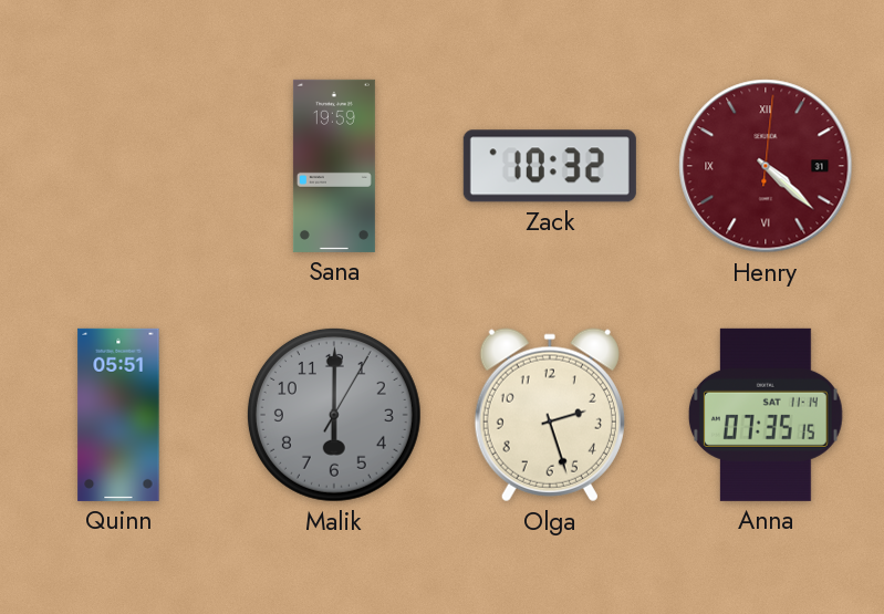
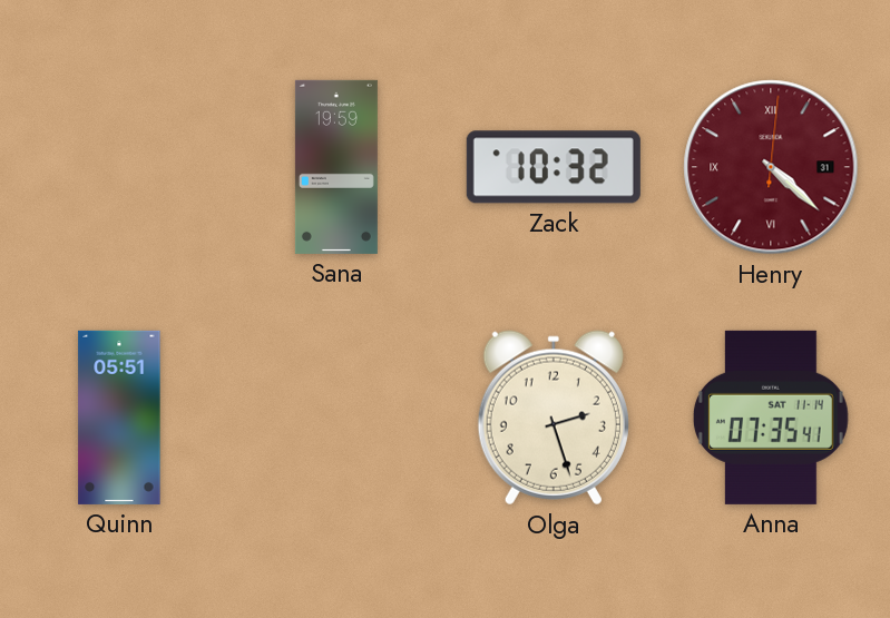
Malik: 6:00 -> none
Anna: 07:35:15 -> 07:35:41
